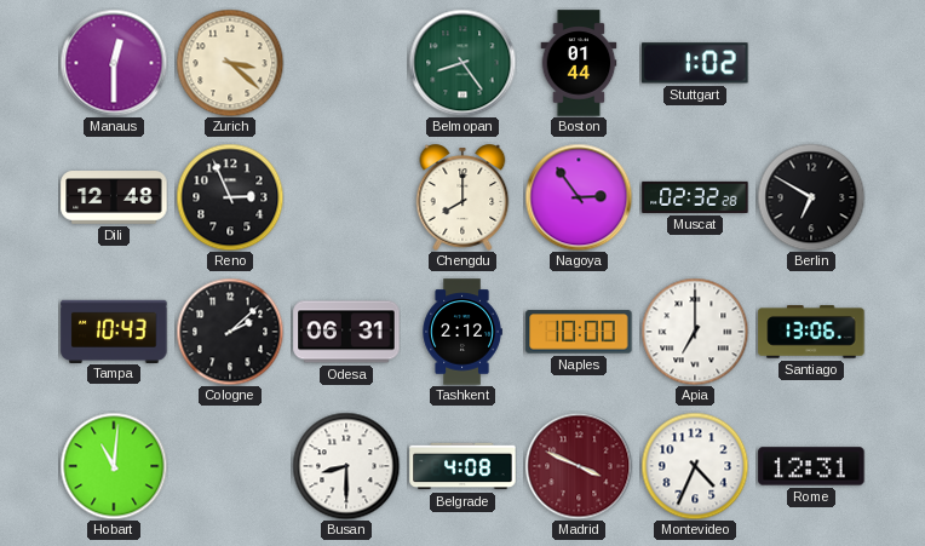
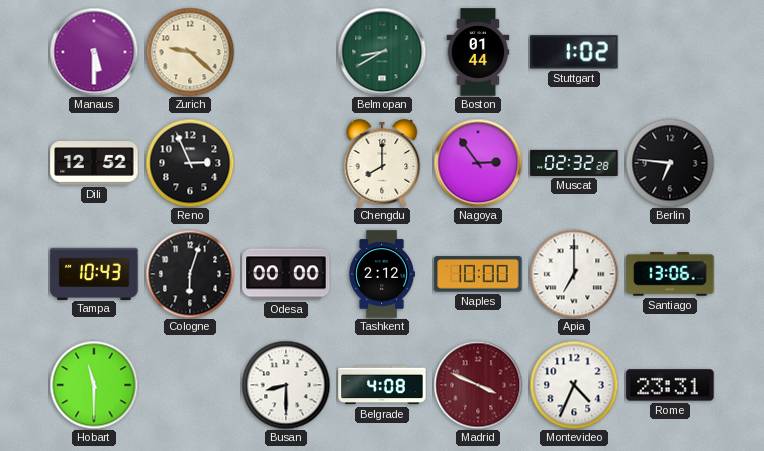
Manaus: 12:30 -> 5:30
Zurich: 3:22 -> 9:22
Belmopan: 8:24 -> 8:40
Dili: 12:48 -> 12:52
Berlin: 6:50 -> 6:46
Cologne: 2:08 -> 6:03
Odesa: 06:31 -> 00:00
Hobart: 11:01 -> 11:30
Rome: 12:31 -> 23:31
